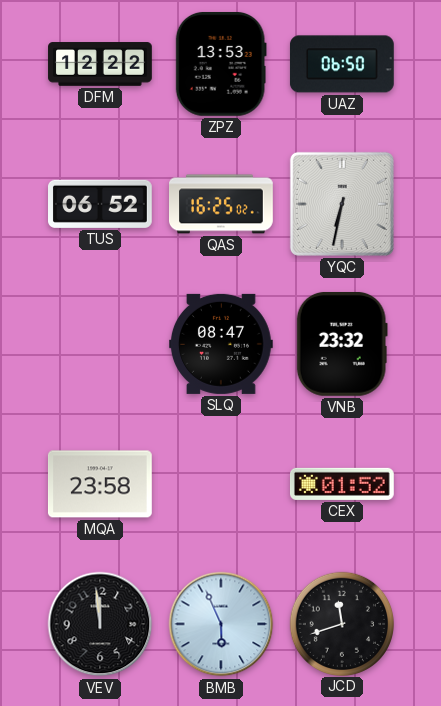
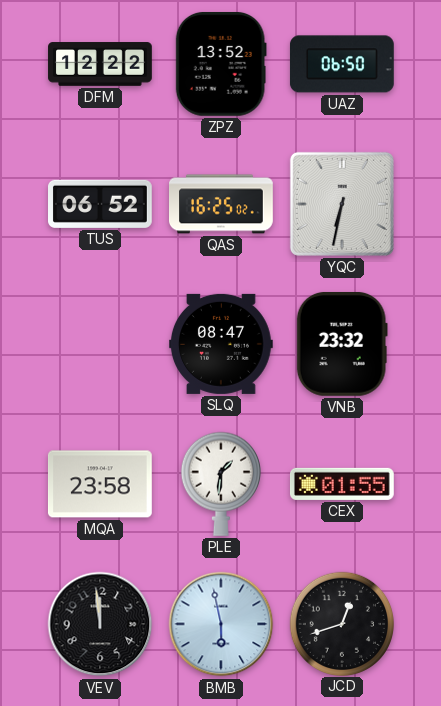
ZPZ: 13:53 -> 13:52
PLE: none -> 1:31
CEX: 01:52 -> 01:55
BMB: 5:56 -> 5:58
JCD: 11:42 -> 12:42
